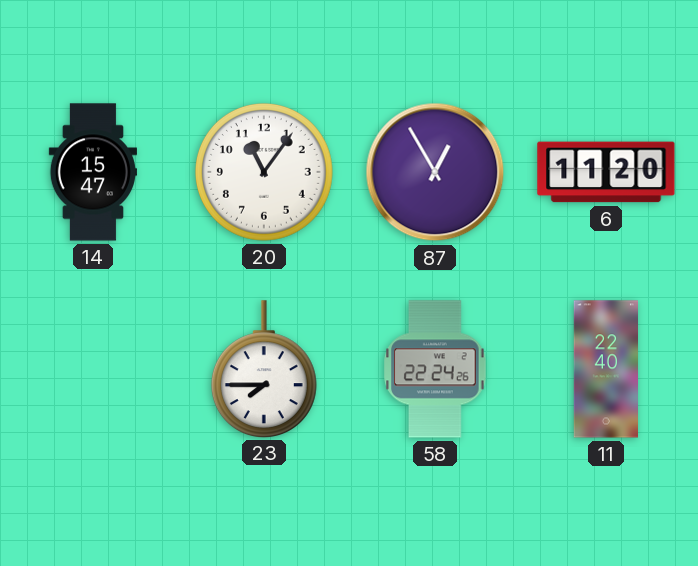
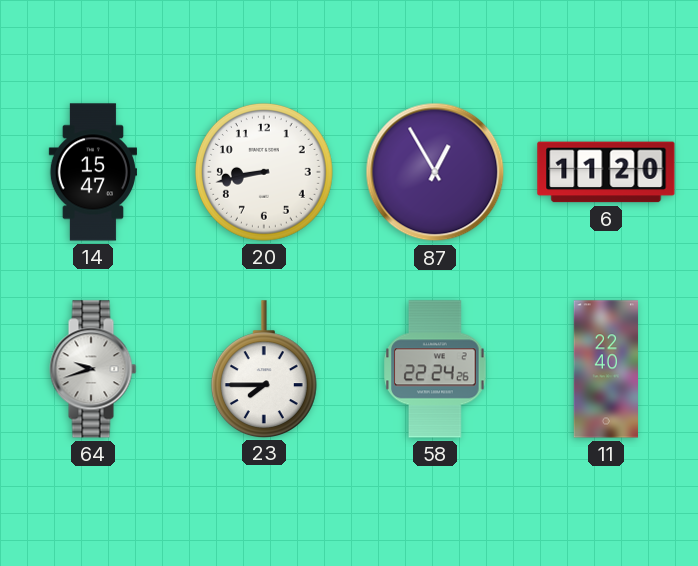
20: 11:06 -> 8:43
64: none -> 9:42
